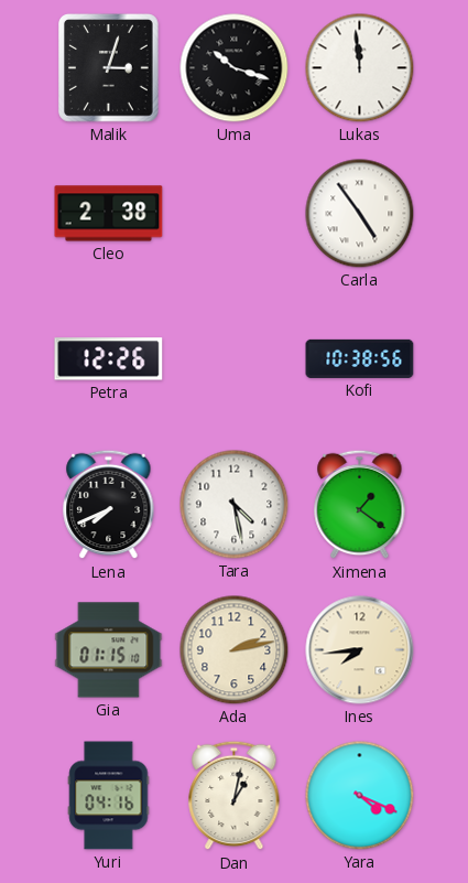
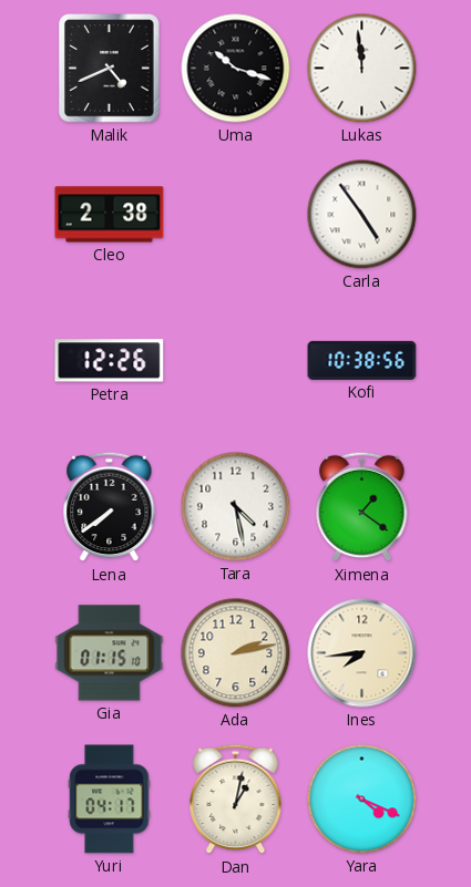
Malik: 3:03 -> 4:41
Lena: 7:41 -> 7:39
Yuri: 04:16 -> 04:17
